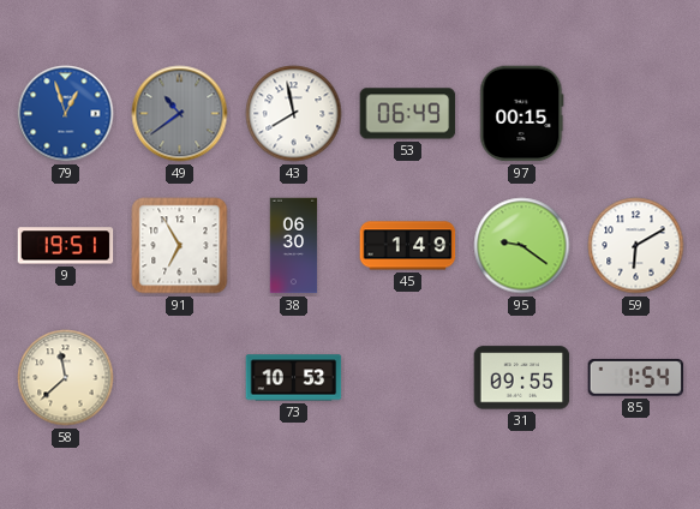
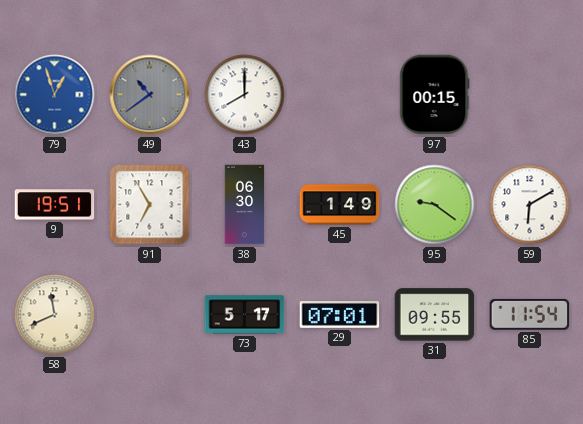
43: 7:58 -> 8:00
53: 06:49 -> none
58: 11:38 -> 11:41
73: 10:53 -> 5:17
29: none -> 07:01
85: 1:54 -> 11:54
